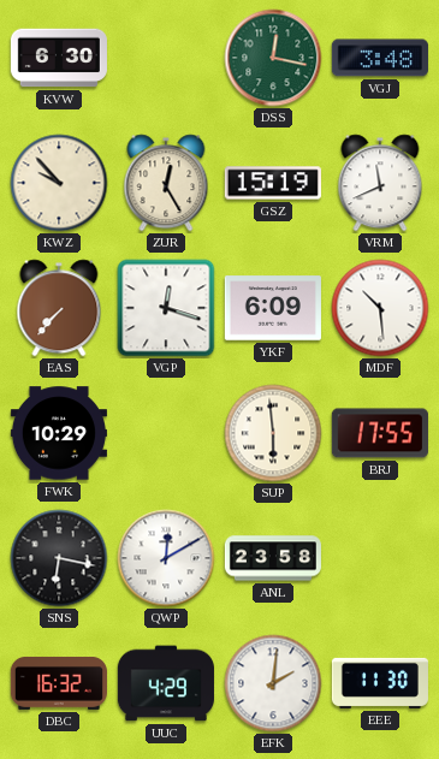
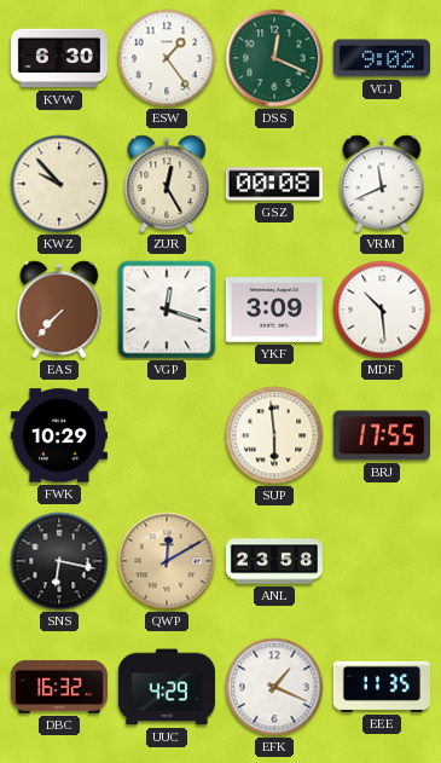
ESW: none -> 1:24
DSS: 12:17 -> 12:19
VGJ: 3:48 -> 9:02
GSZ: 15:19 -> 00:08
YKF: 6:09 -> 3:09
QWP dial: white -> champagne
EFK: 2:01 -> 1:19
EEE: 11:30 -> 11:35
